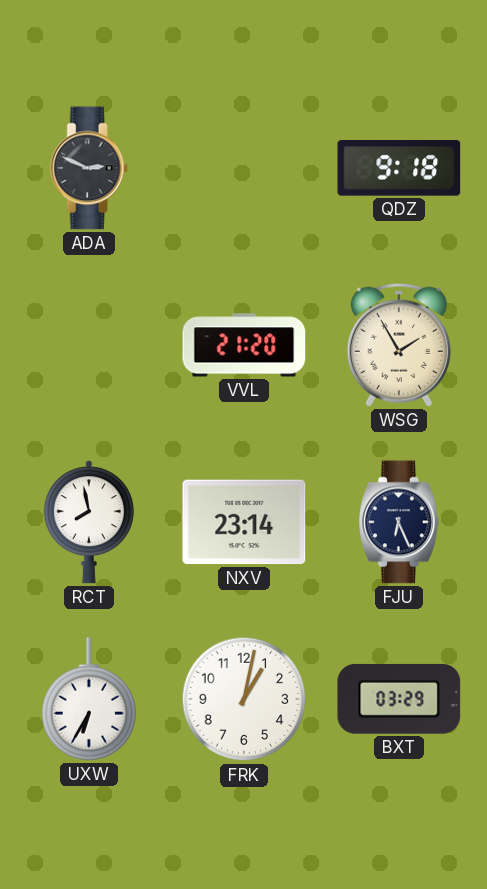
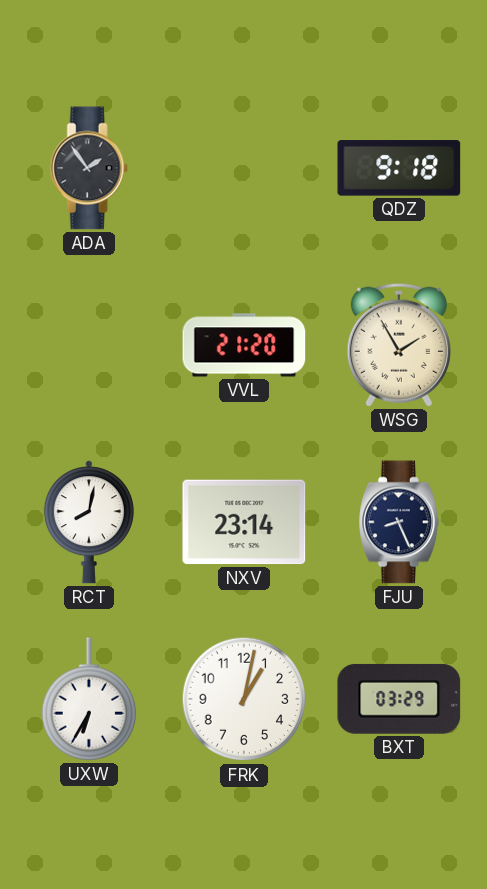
ADA: 2:49 -> 1:54
RCT: 7:58 -> 8:02
FJU: 6:26 -> 8:26
